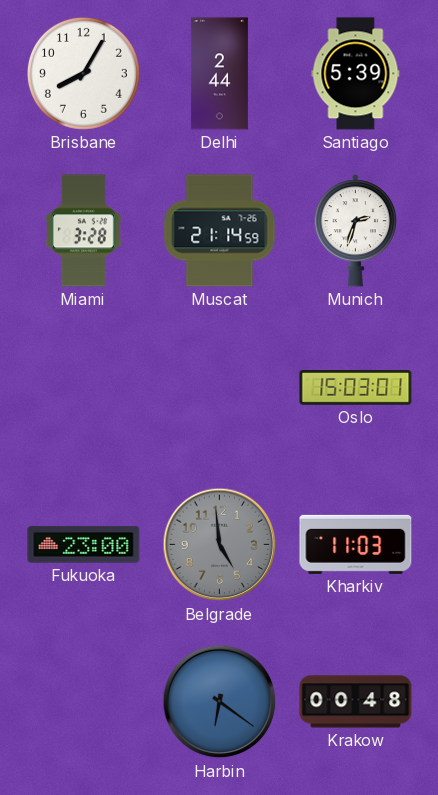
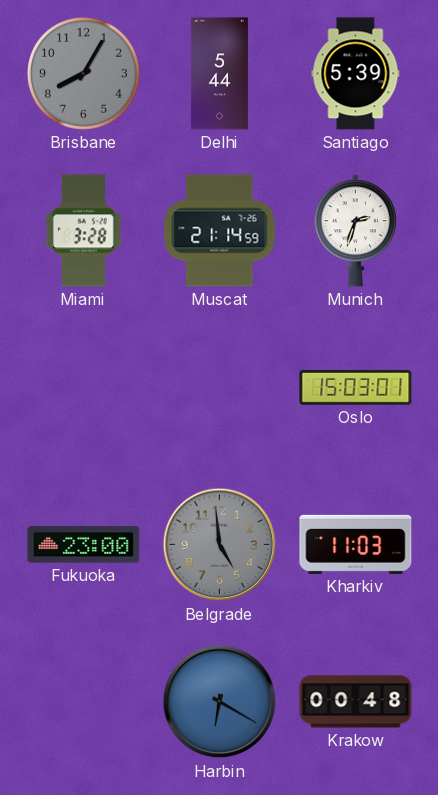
Brisbane dial: white -> grey
Delhi: 2:44 -> 5:44
Harbin: 6:21 -> 6:20
